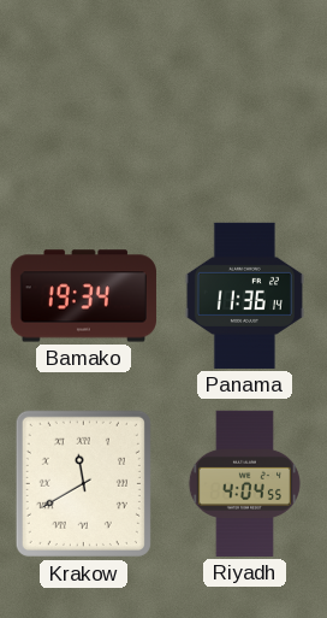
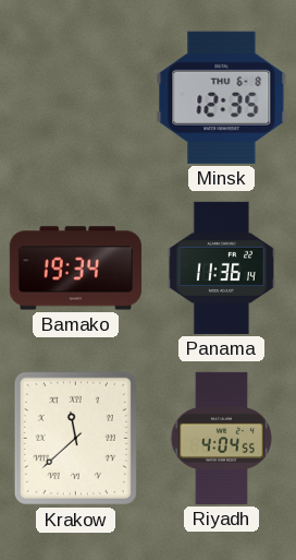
Minsk: none -> 12:35
Krakow: 11:40 -> 11:38
